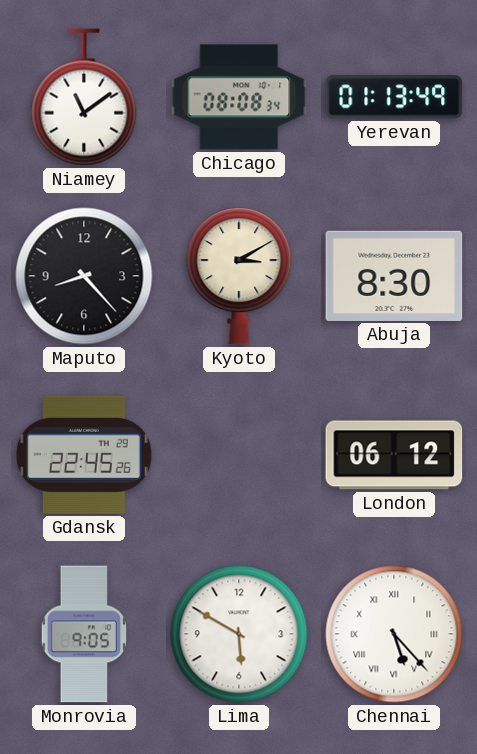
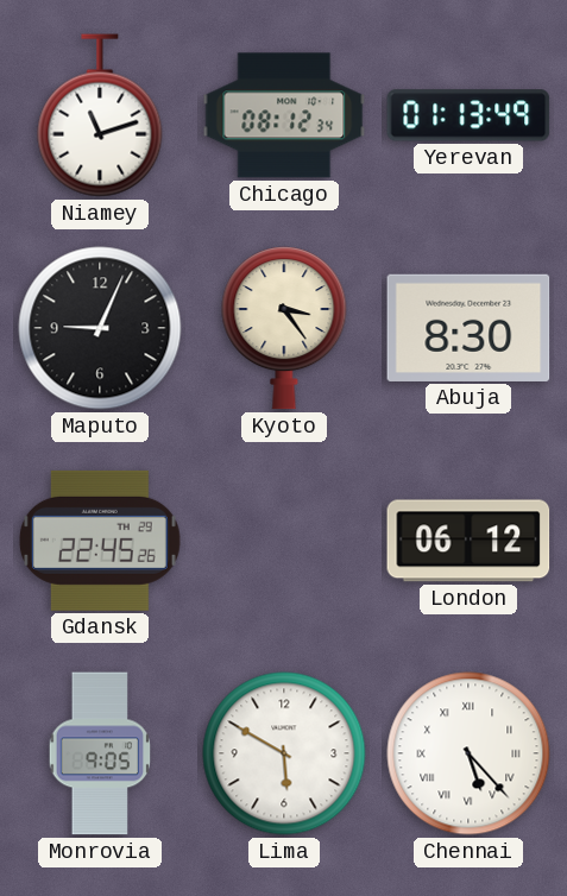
Niamey: 11:09 -> 11:12
Chicago: 08:08 -> 08:12
Maputo: 8:23 -> 9:04
Kyoto: 3:10 -> 3:24
